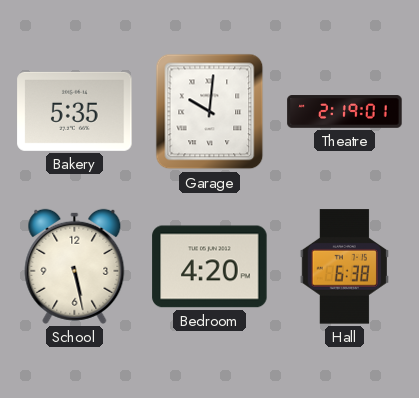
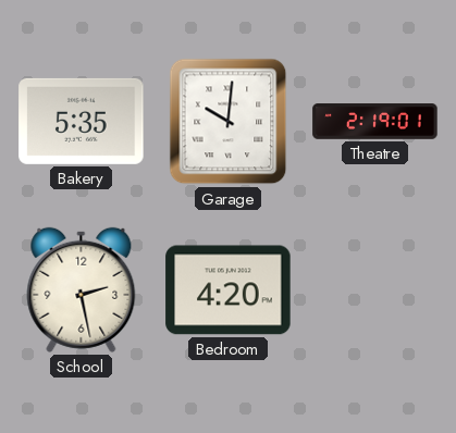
School: 5:28 -> 2:28
Hall: 6:38 -> none
